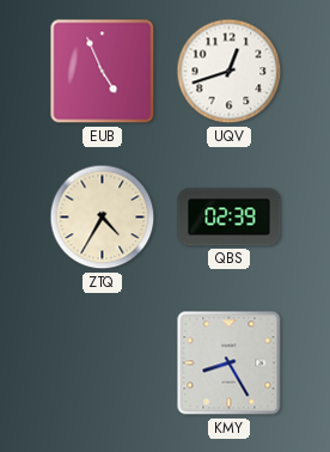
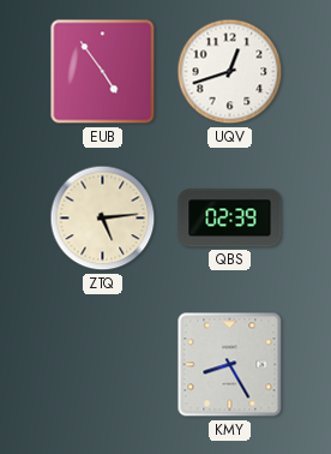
EUB: 4:56 -> 4:54
ZTQ: 4:35 -> 5:14
